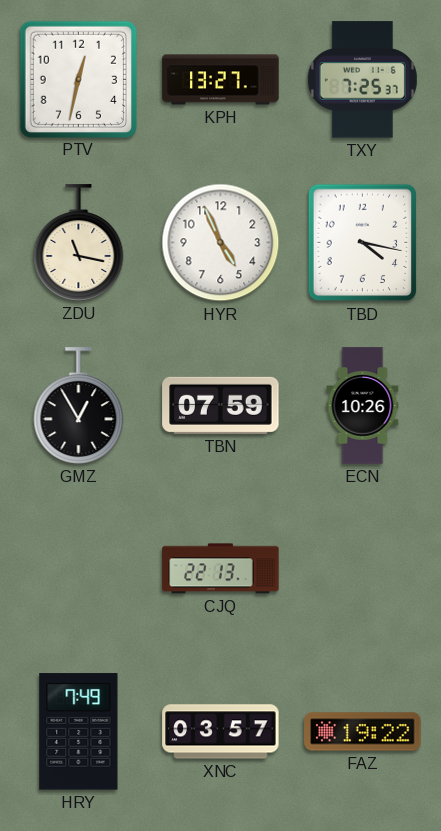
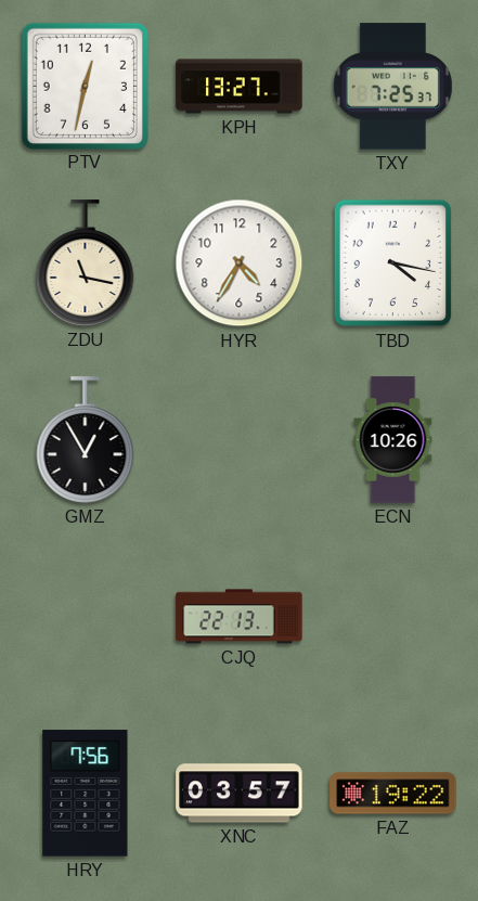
HYR: 4:56 -> 4:35
TBN: 07:59 -> none
HRY: 7:49 -> 7:56
